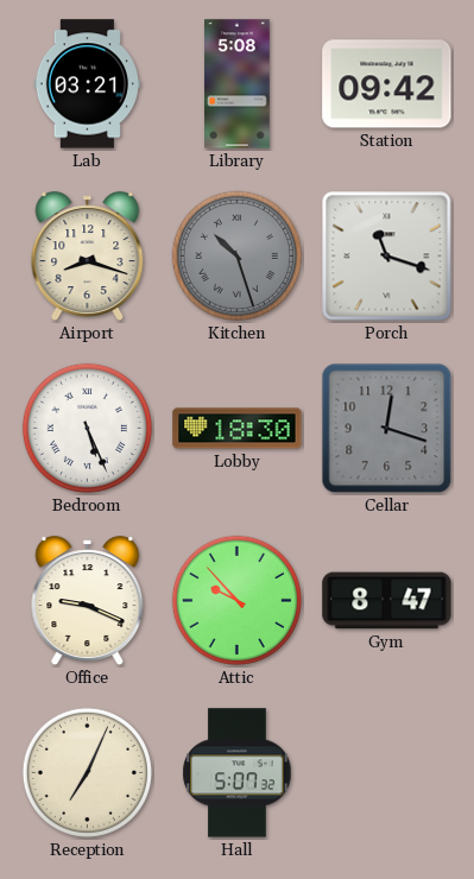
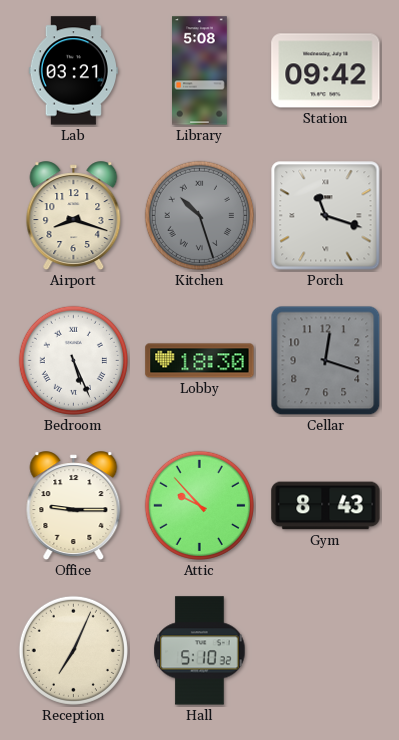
Office: 9:19 -> 9:15
Gym: 8:47 -> 8:43
Hall: 5:07 -> 5:10
